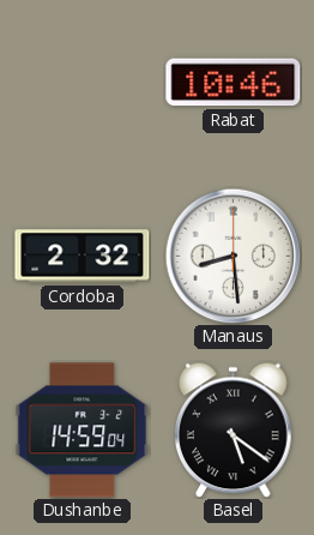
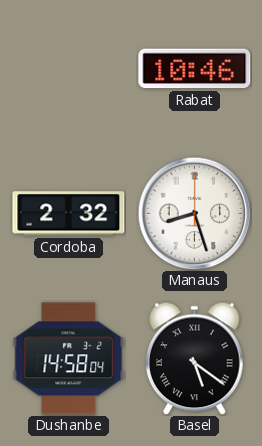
Manaus: 8:29 -> 8:27
Dushanbe: 14:59 -> 14:58
